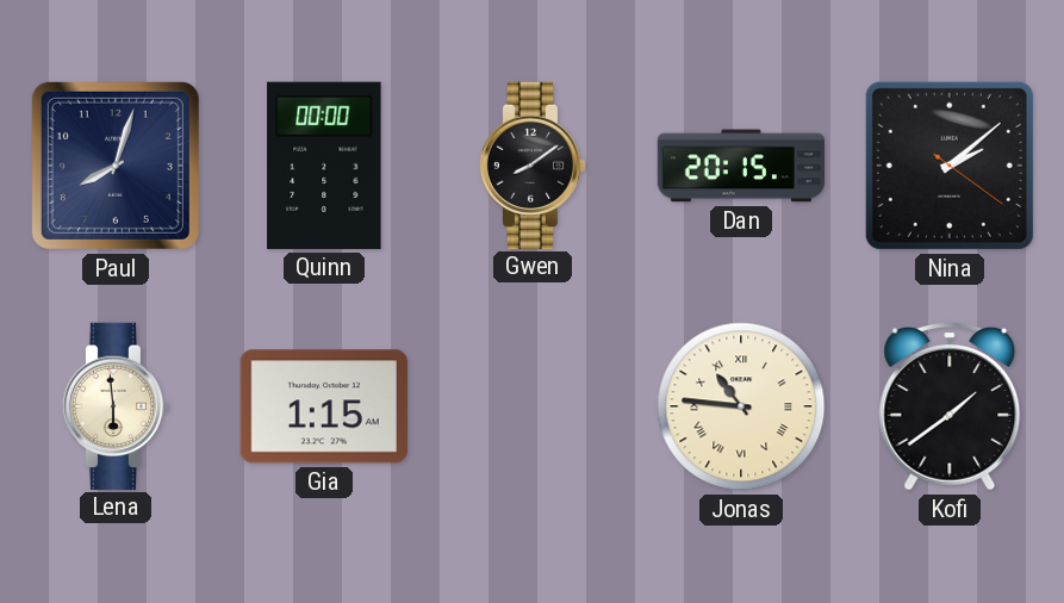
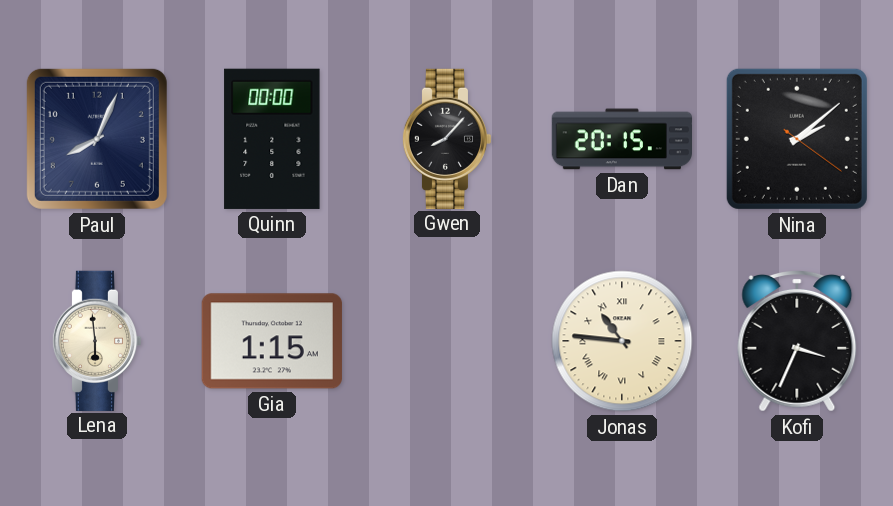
Paul: 8:03 -> 8:04
Gwen: 8:09 -> 8:07
Kofi: 1:39 -> 3:34
